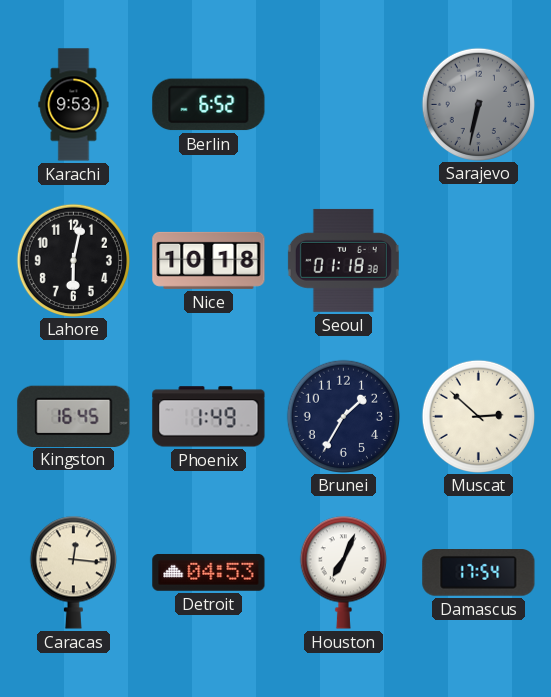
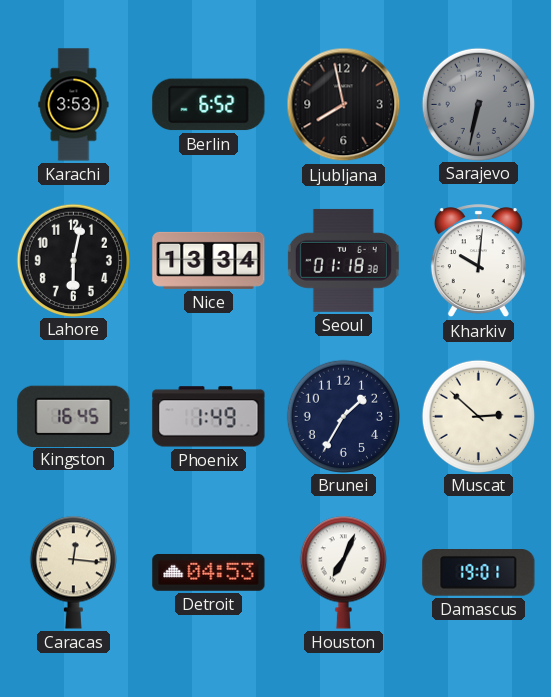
Karachi: 9:53 -> 3:53
Ljubljana: none -> 7:58
Nice: 10:18 -> 13:34
Kharkiv: none -> 10:01
Damascus: 17:54 -> 19:01
